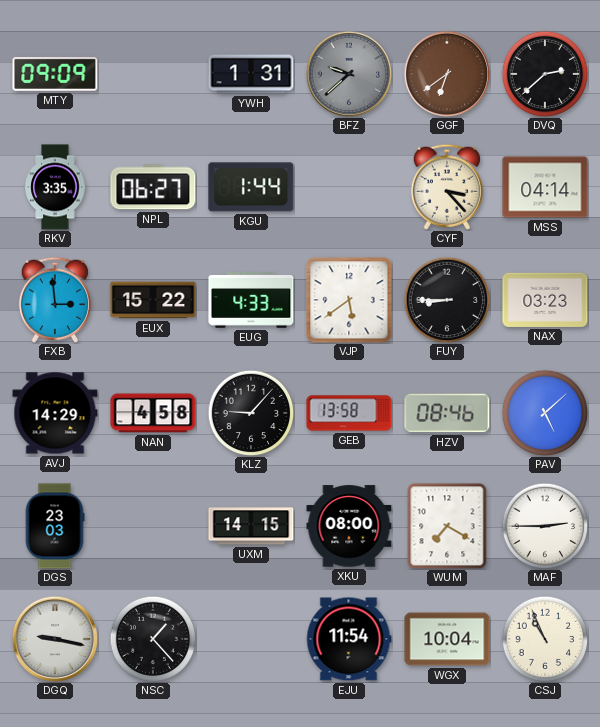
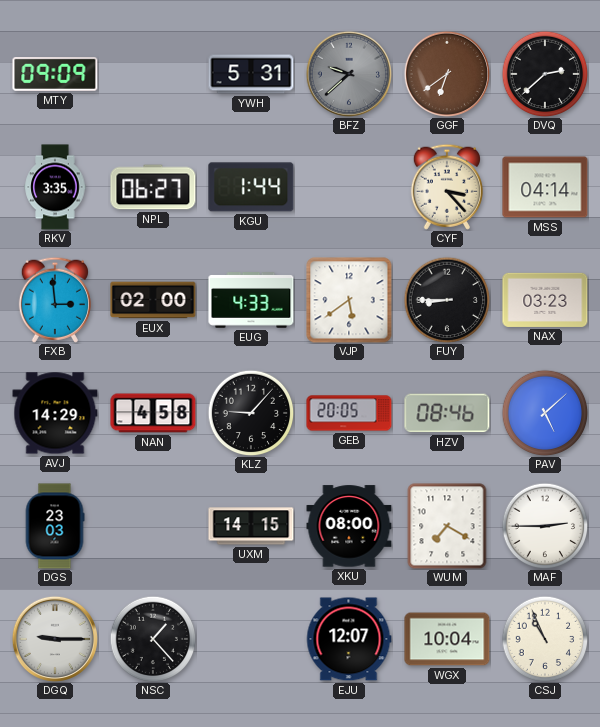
YWH: 1:31 -> 5:31
EUX: 15:22 -> 02:00
GEB: 13:58 -> 20:05
DGQ: 9:17 -> 9:15
EJU: 11:54 -> 12:07
